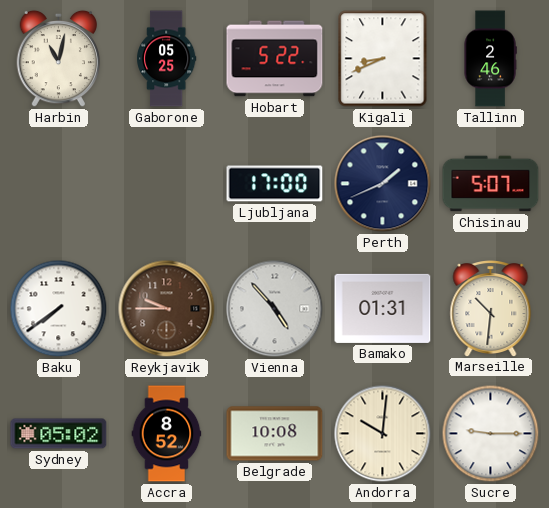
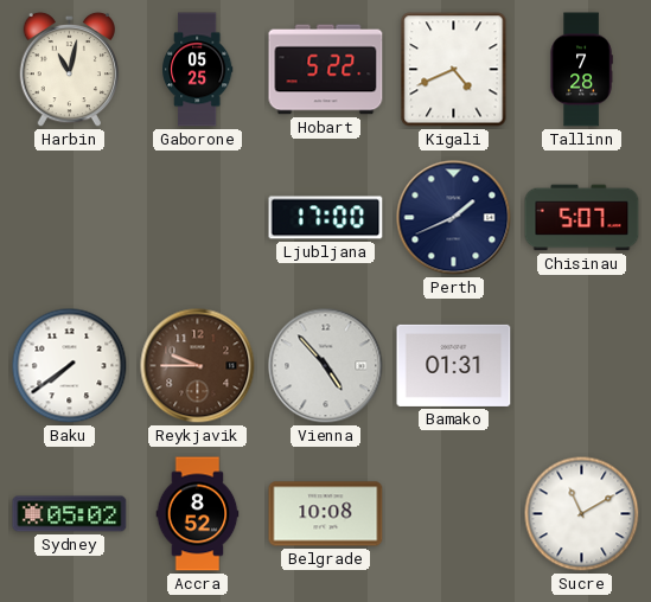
Kigali: 8:41 -> 4:41
Tallinn: 2:46 -> 7:28
Marseille: 10:31 -> none
Andorra: 10:01 -> none
Sucre: 9:15 -> 11:10
